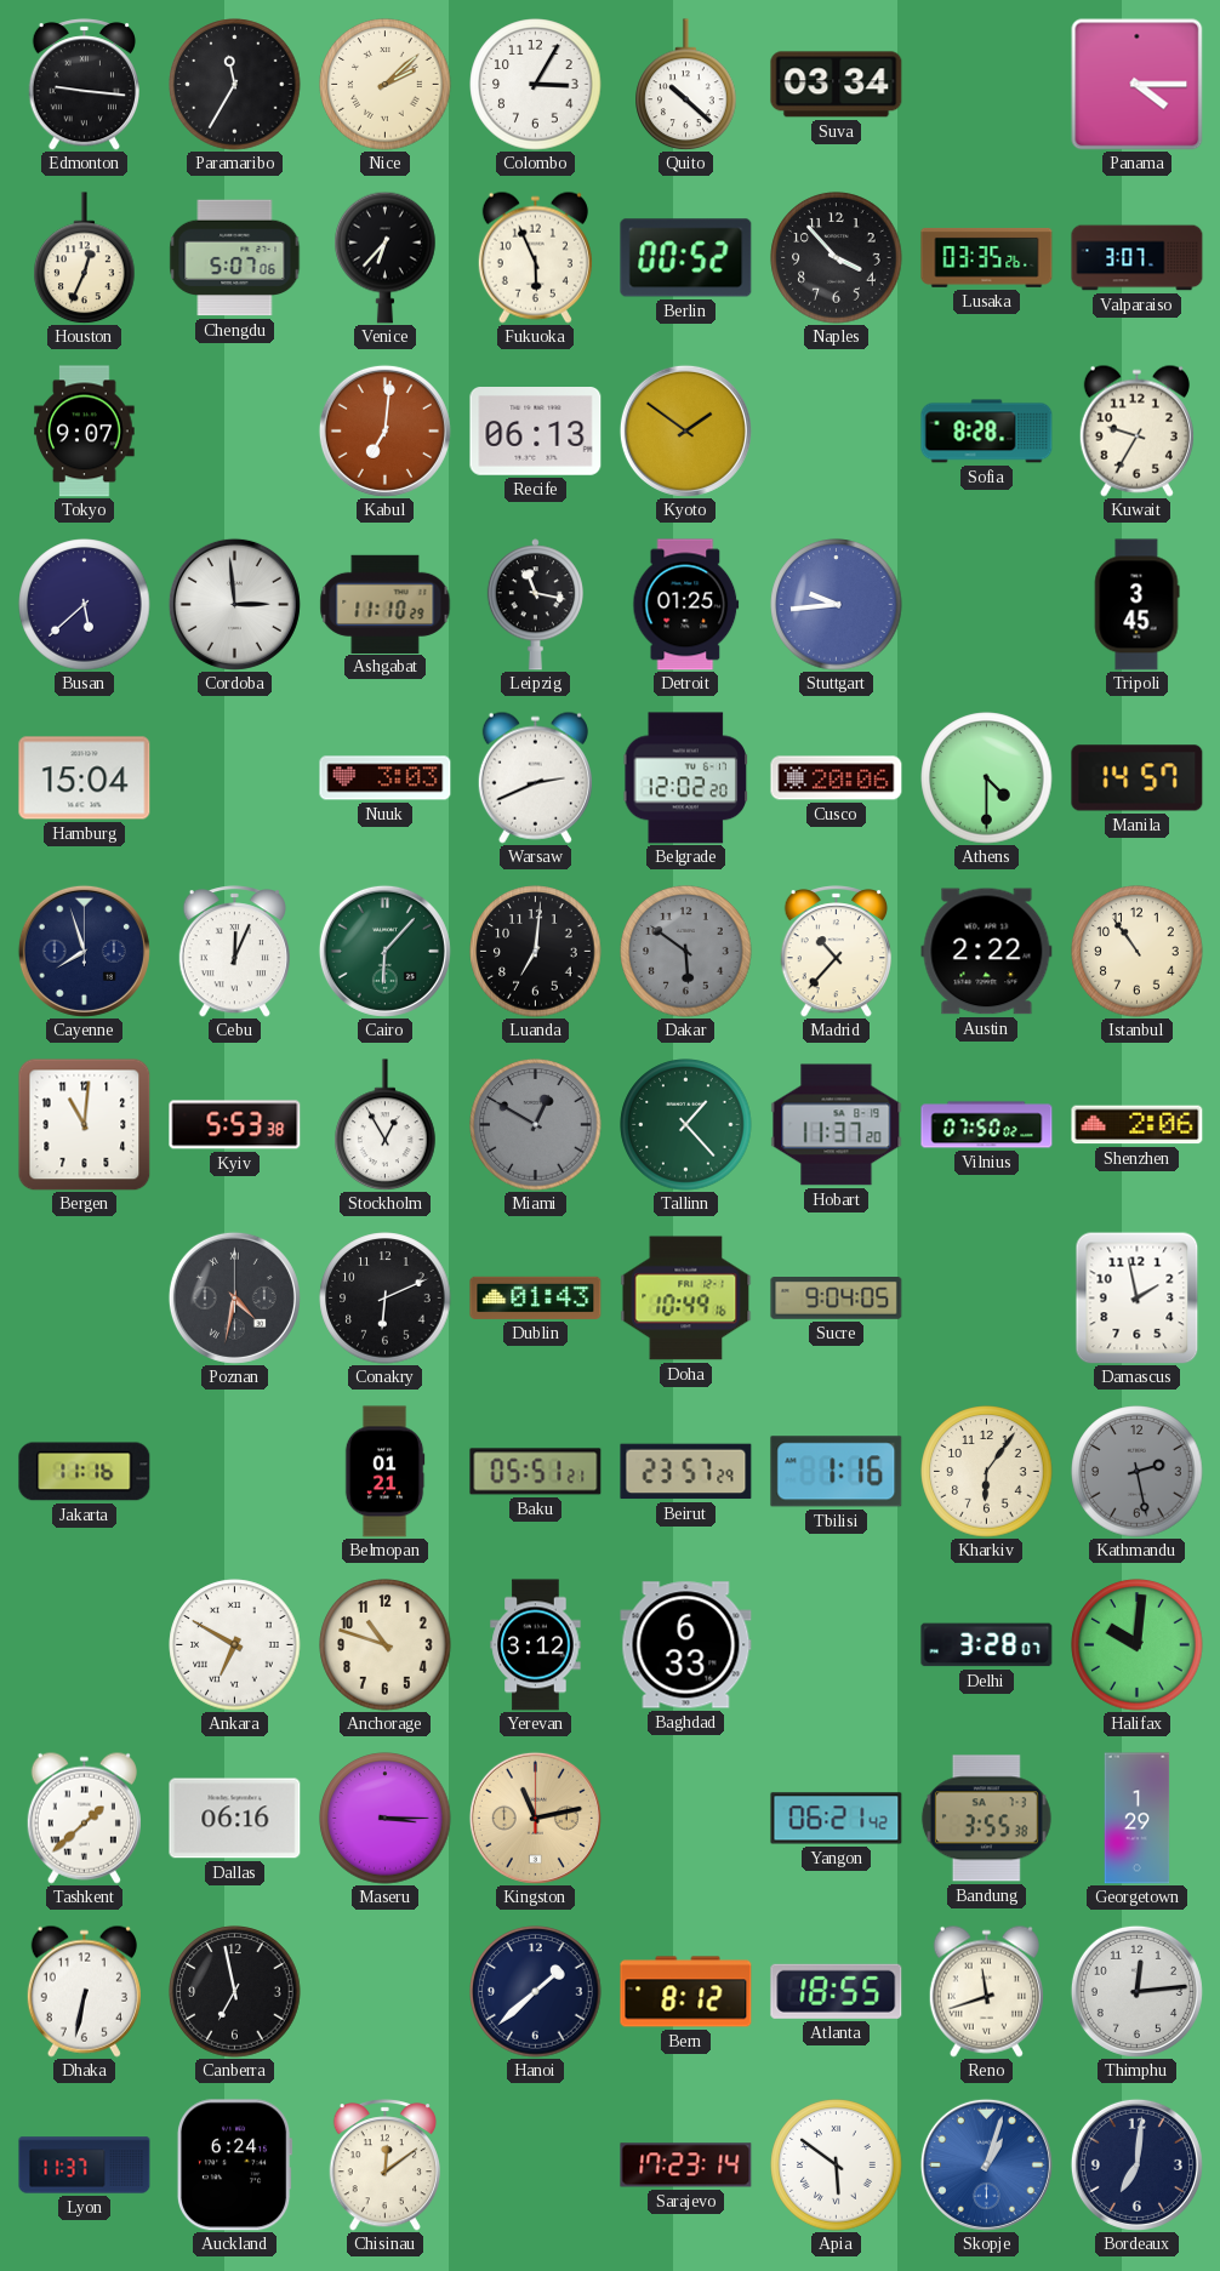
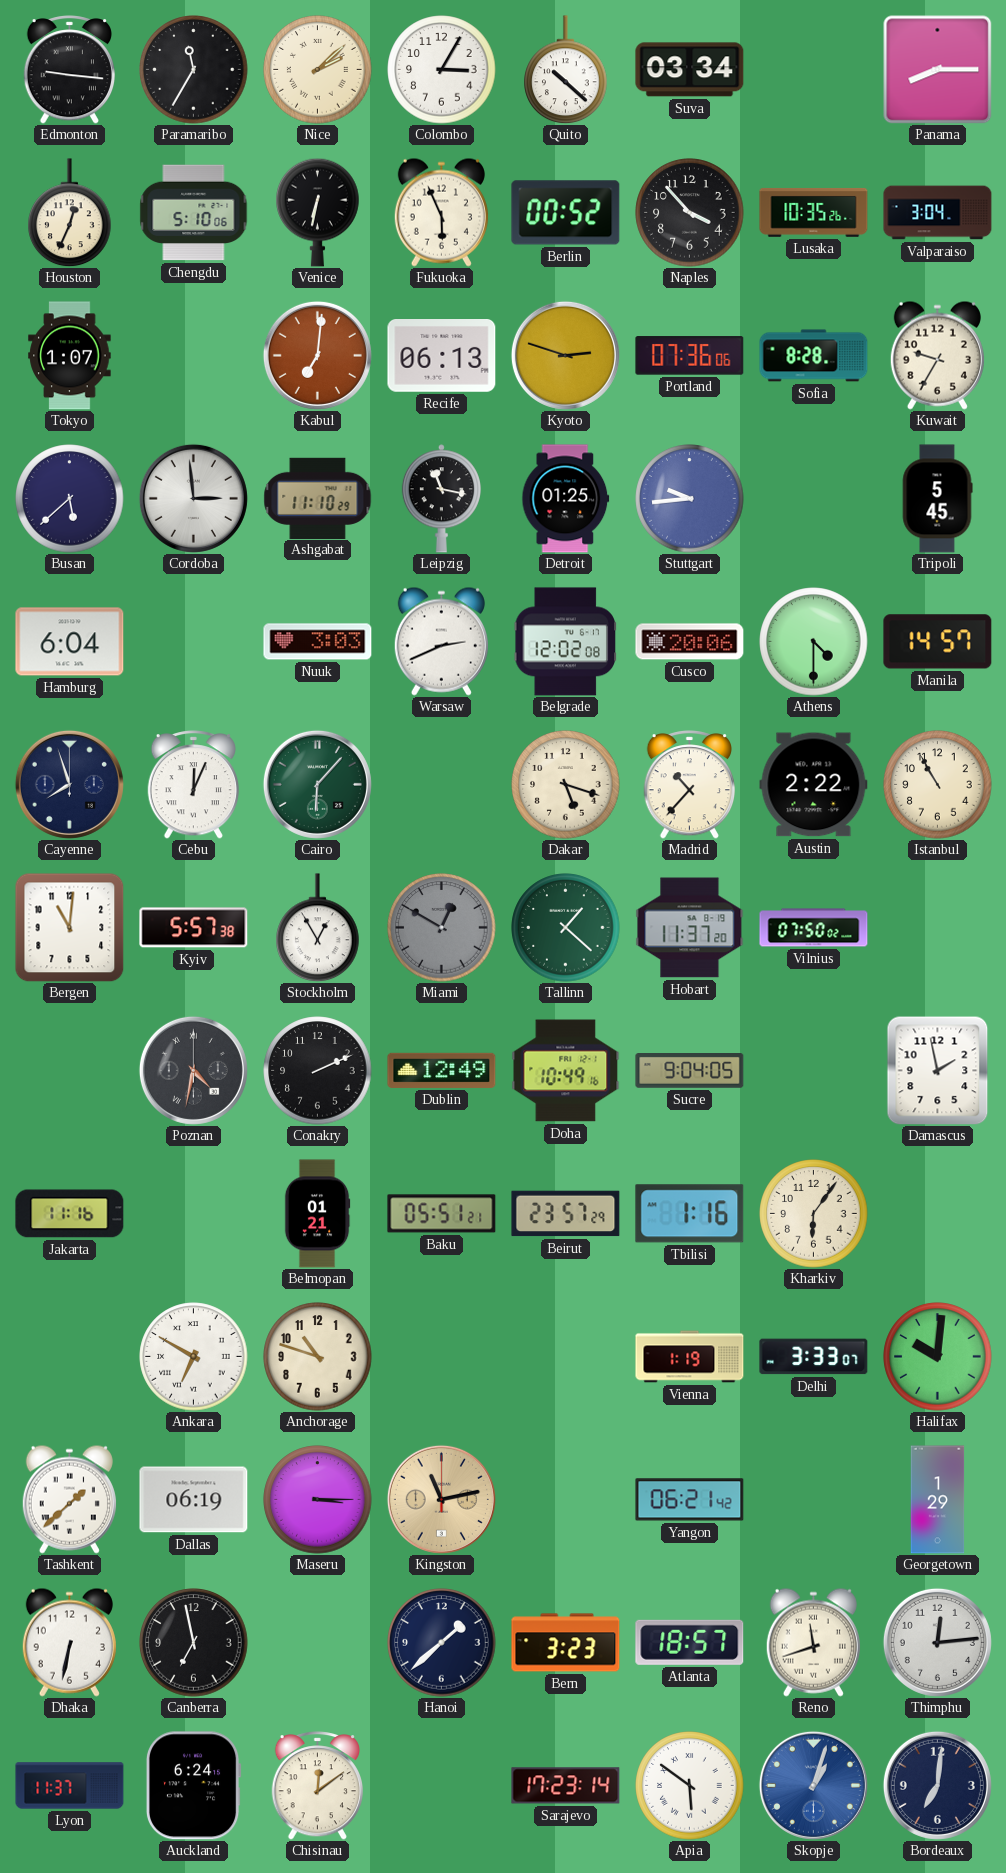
Panama: 4:15 -> 8:15
Chengdu: 5:07 -> 5:10
Venice: 6:37 -> 6:32
Lusaka: 03:35 -> 10:35
Valparaiso: 3:07 -> 3:04
Tokyo: 9:07 -> 1:07
Kyoto: 1:51 -> 2:48
Portland: none -> 07:36
Tripoli: 3:45 -> 5:45
Hamburg: 15:04 -> 6:04
Belgrade: 12:02:20 -> 12:02:08
Luanda: 7:01 -> none
Dakar: 5:51 -> 5:18
Dakar dial: grey -> cream
Istanbul: 10:54 -> 10:55
Kyiv: 5:53 -> 5:57
Tallinn: 1:23 -> 1:22
Shenzhen: 2:06 -> none
Conakry: 6:11 -> 2:11
Dublin: 01:43 -> 12:49
Kathmandu: 2:28 -> none
Yerevan: 3:12 -> none
Baghdad: 6:33 -> none
Vienna: none -> 1:19
Delhi: 3:28 -> 3:33
Dallas: 06:16 -> 06:19
Bandung: 3:55 -> none
Bern: 8:12 -> 3:23
Atlanta: 18:55 -> 18:57
